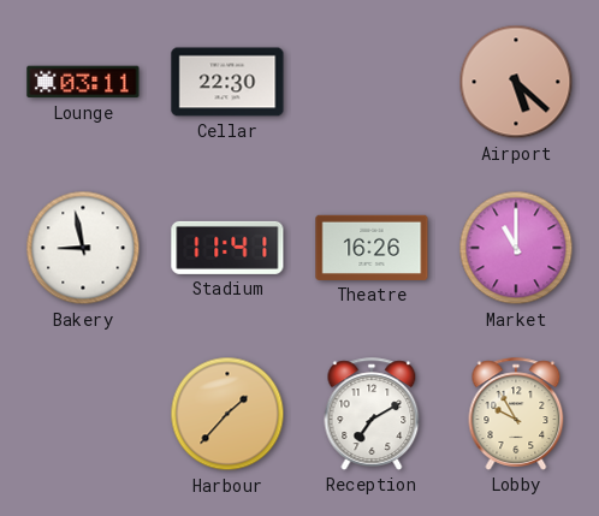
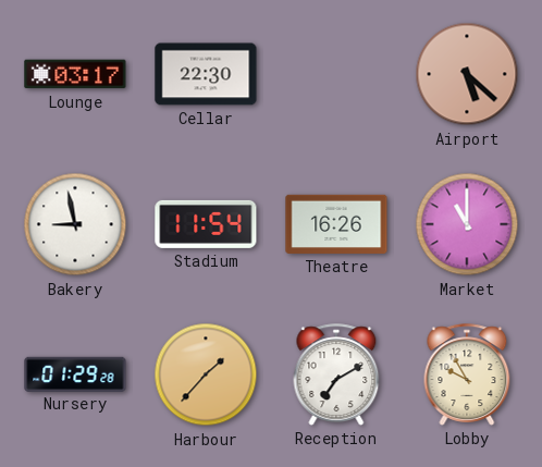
Lounge: 03:11 -> 03:17
Stadium: 11:41 -> 11:54
Nursery: none -> 01:29
